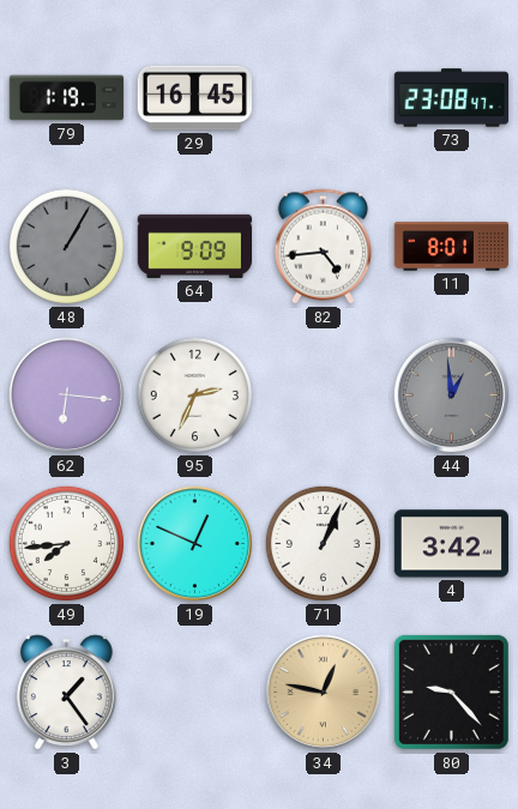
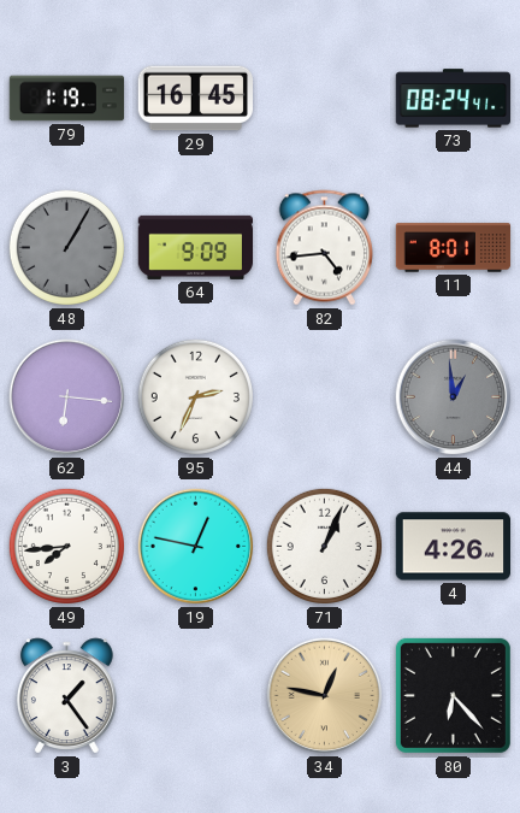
73: 23:08 -> 08:24
19: 12:49 -> 12:47
4: 3:42 -> 4:26
80: 9:23 -> 6:23
